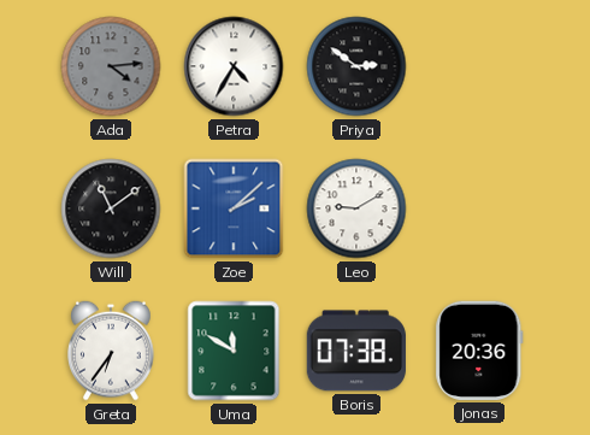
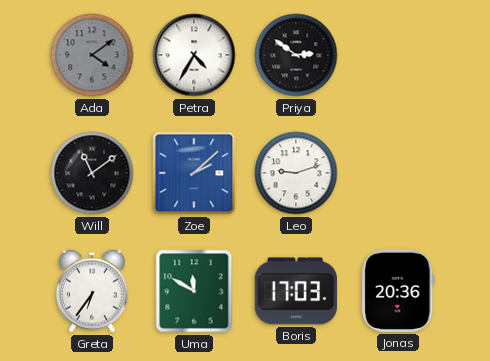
Ada: 4:14 -> 4:09
Leo: 9:10 -> 9:12
Boris: 07:38 -> 17:03
